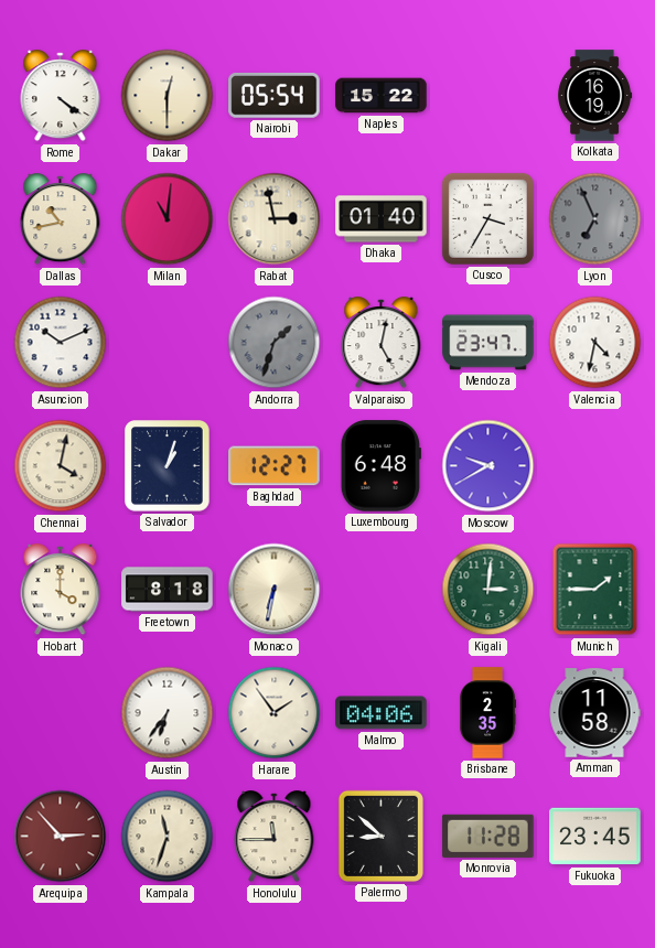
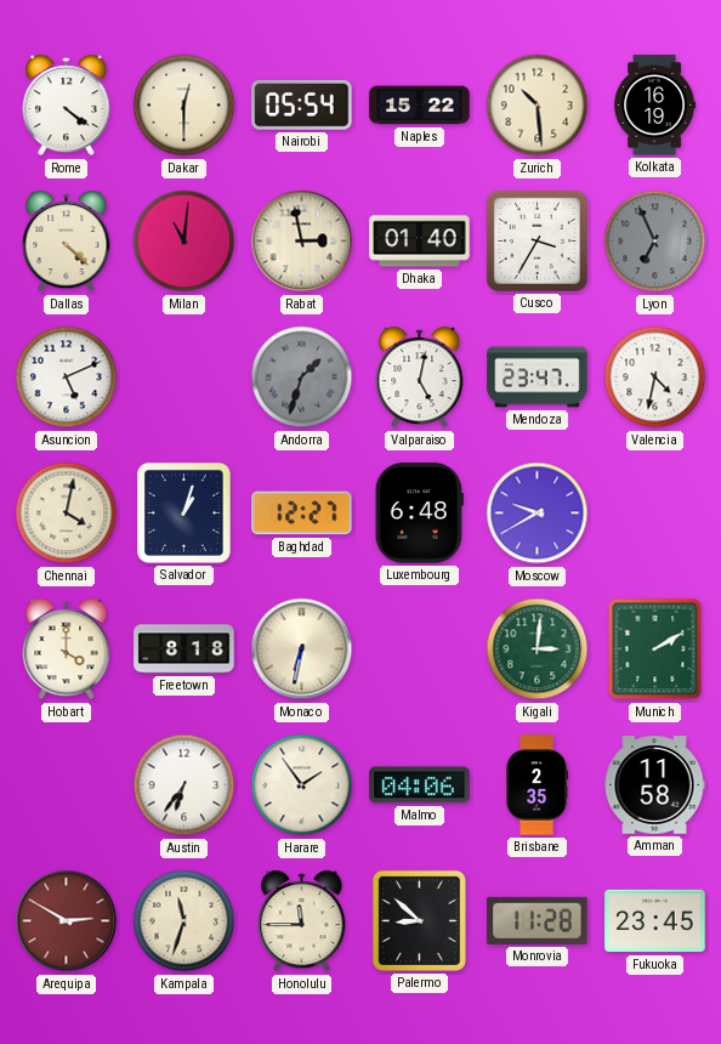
Zurich: none -> 10:29
Dallas: 10:43 -> 4:22
Asuncion: 10:11 -> 5:11
Munich: 1:45 -> 2:10
Arequipa: 2:53 -> 2:50
